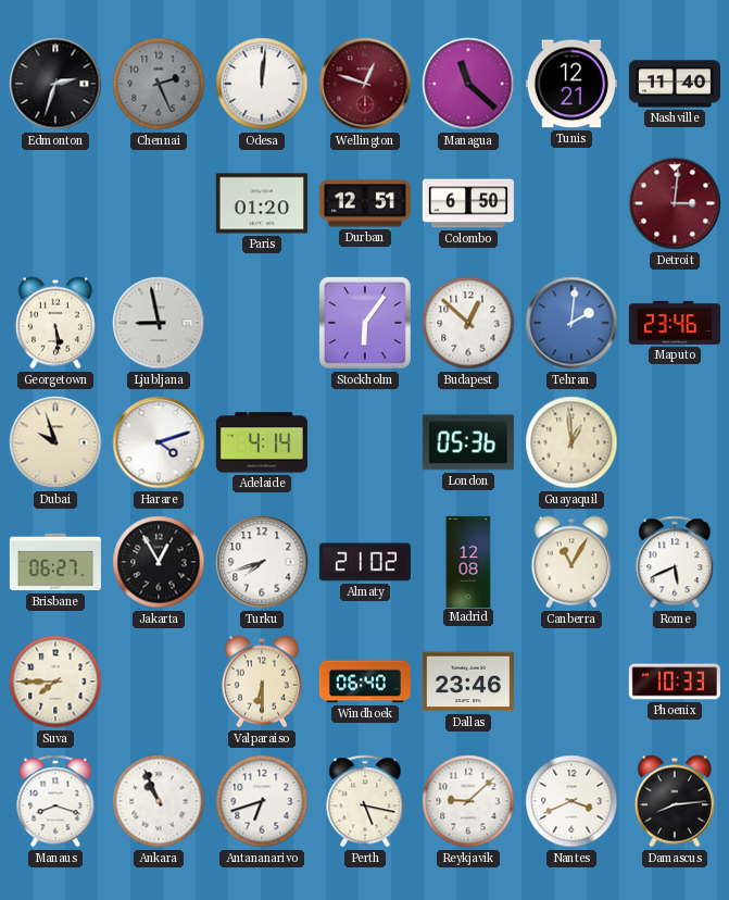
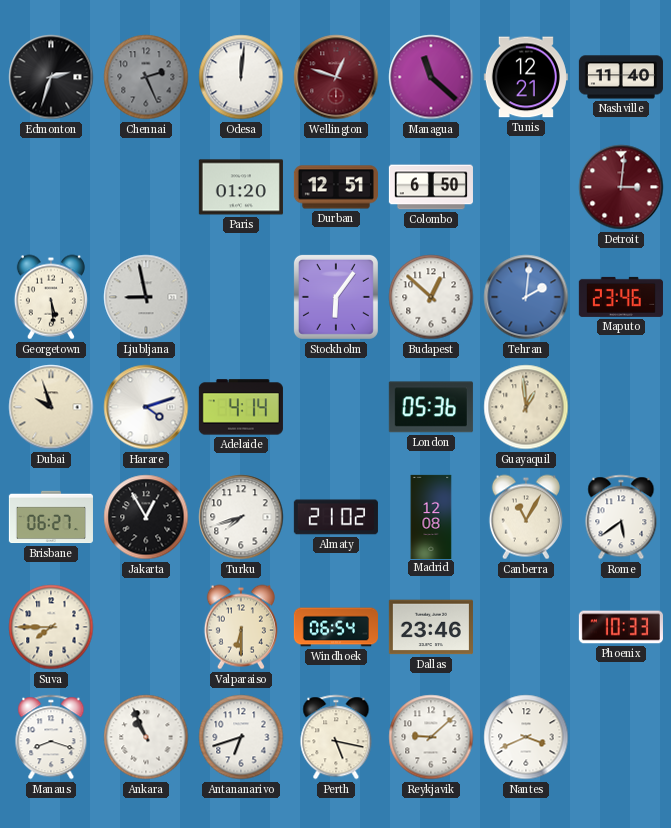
Rome: 5:41 -> 5:39
Windhoek: 06:40 -> 06:54
Damascus: 8:14 -> none
